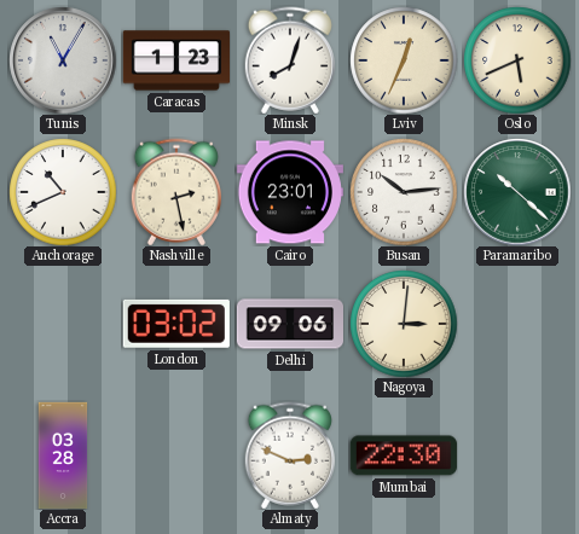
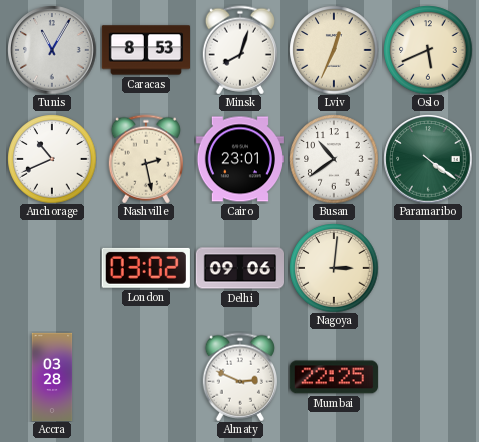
Caracas: 1:23 -> 8:53
Busan: 10:14 -> 10:39
Paramaribo: 10:22 -> 4:21
Mumbai: 22:30 -> 22:25
